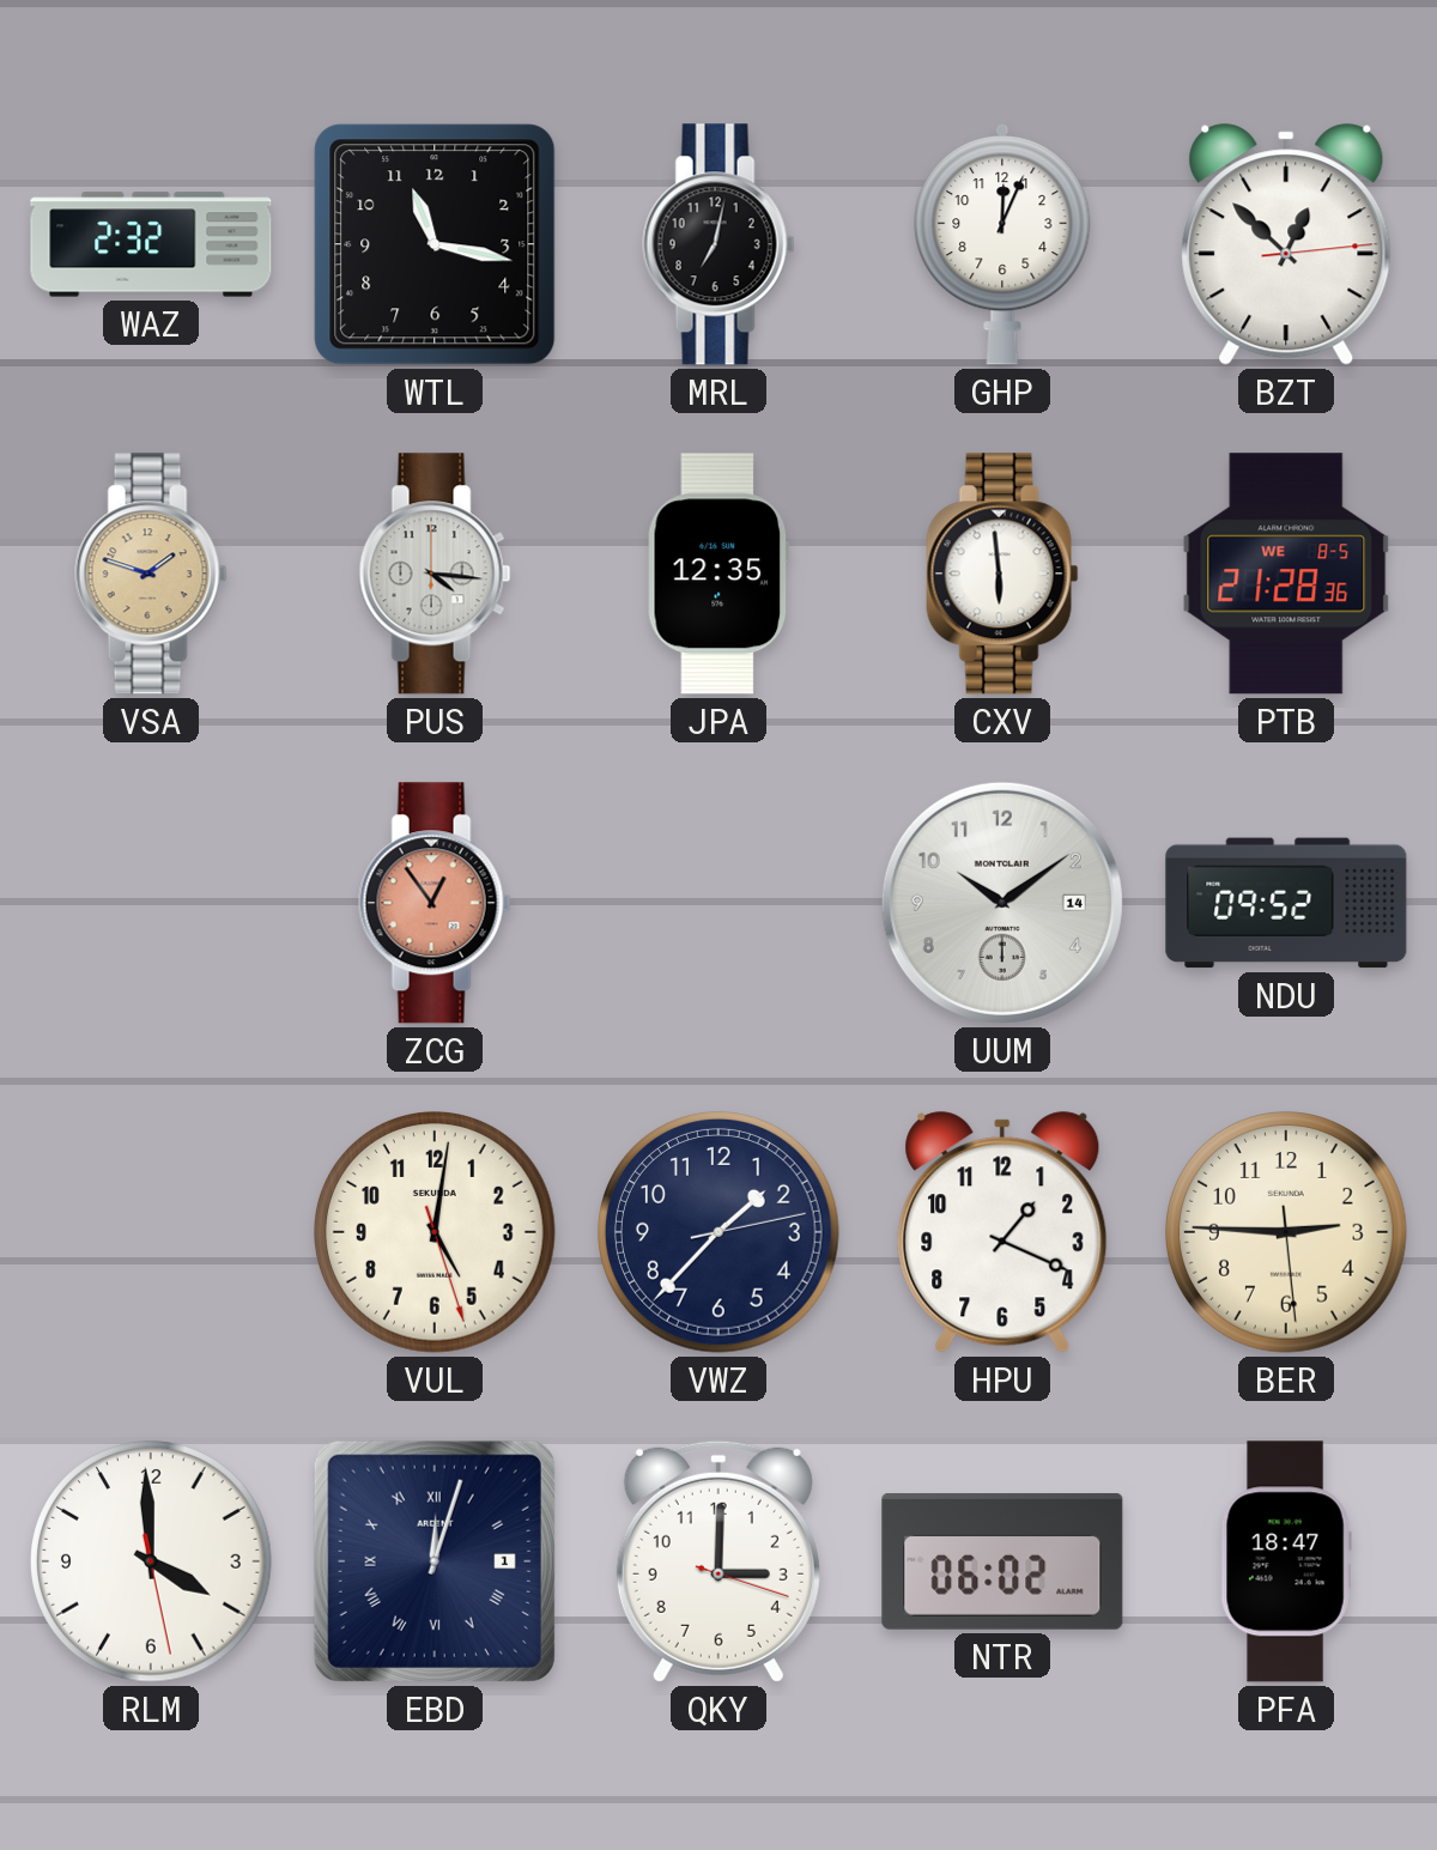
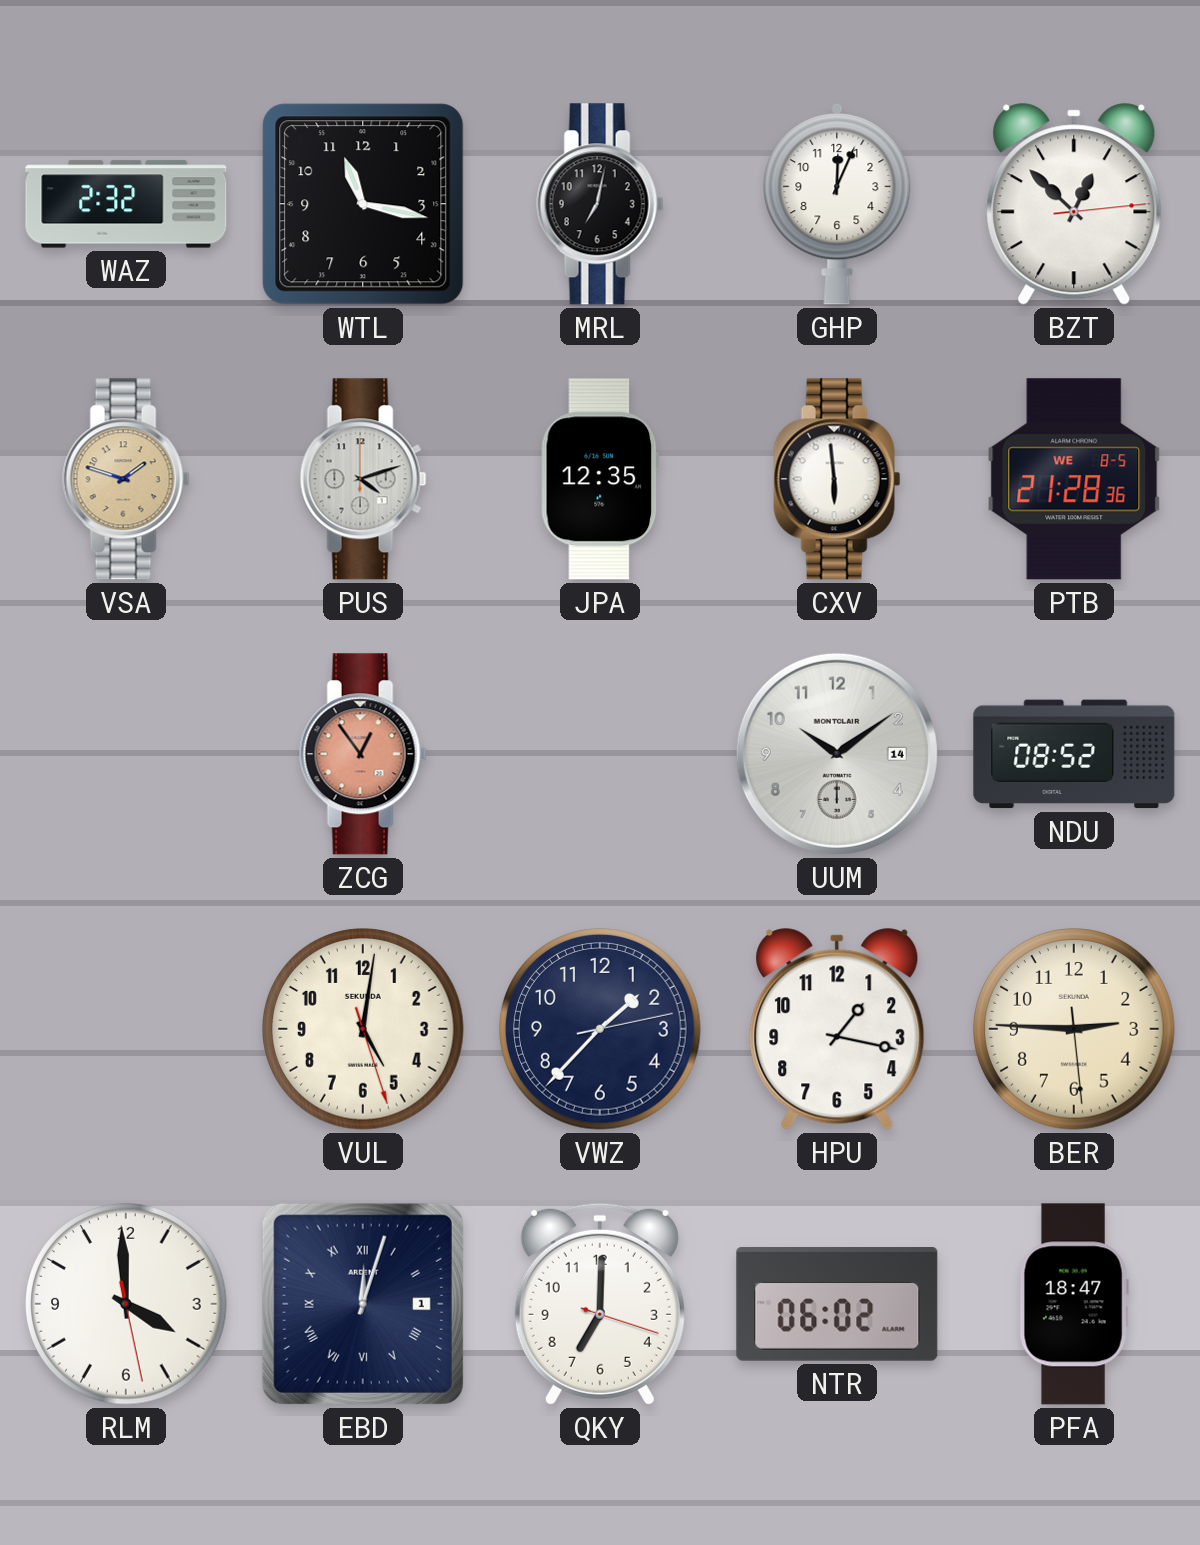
PUS: 4:16 -> 4:12
NDU: 09:52 -> 08:52
HPU: 1:19 -> 1:17
QKY: 3:00 -> 7:00
